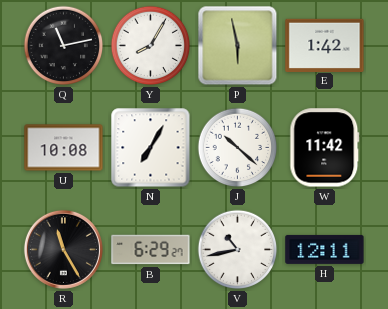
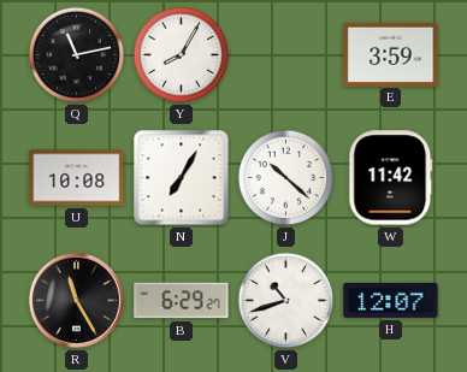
P: 5:58 -> none
E: 1:42 -> 3:59
V: 10:43 -> 10:42
H: 12:11 -> 12:07
